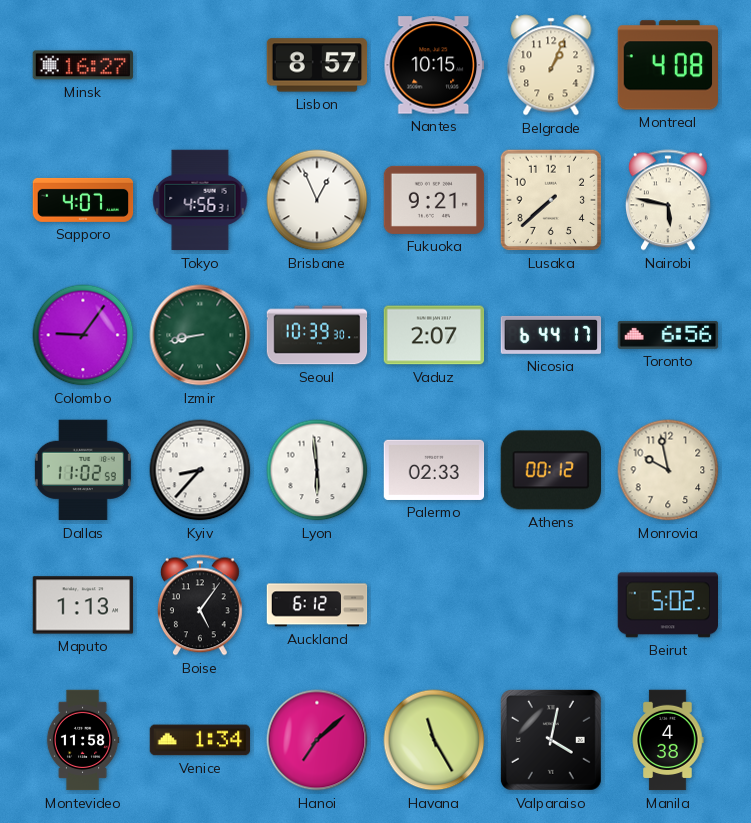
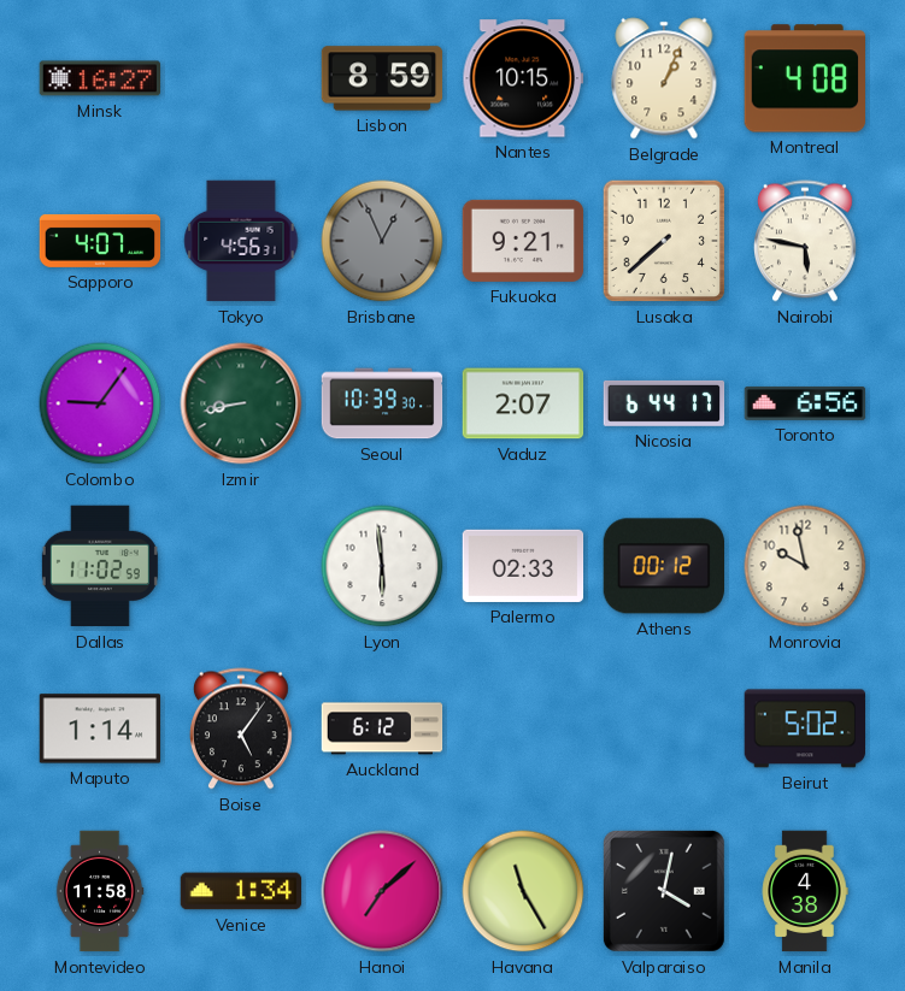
Lisbon: 8:57 -> 8:59
Brisbane dial: white -> grey
Kyiv: 8:37 -> none
Maputo: 1:13 -> 1:14
